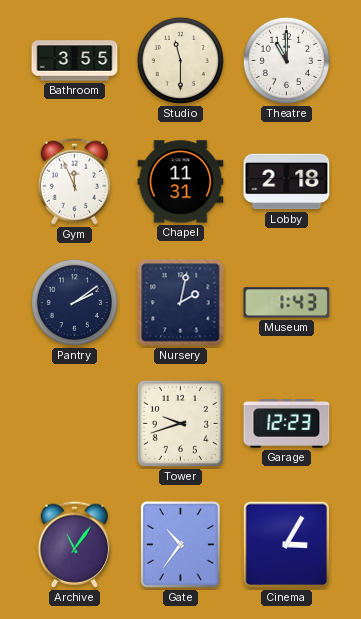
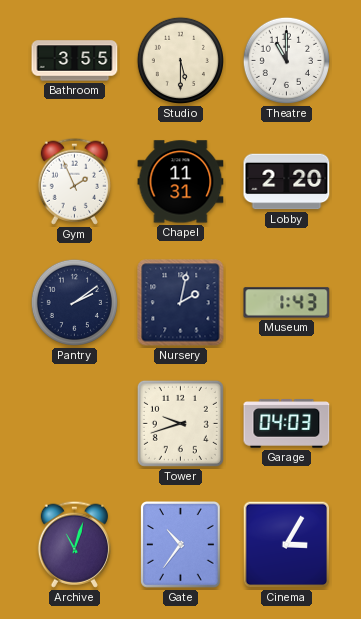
Studio: 11:30 -> 5:30
Gym: 11:56 -> 1:56
Lobby: 2:18 -> 2:20
Garage: 12:23 -> 04:03
Archive: 11:06 -> 11:03
